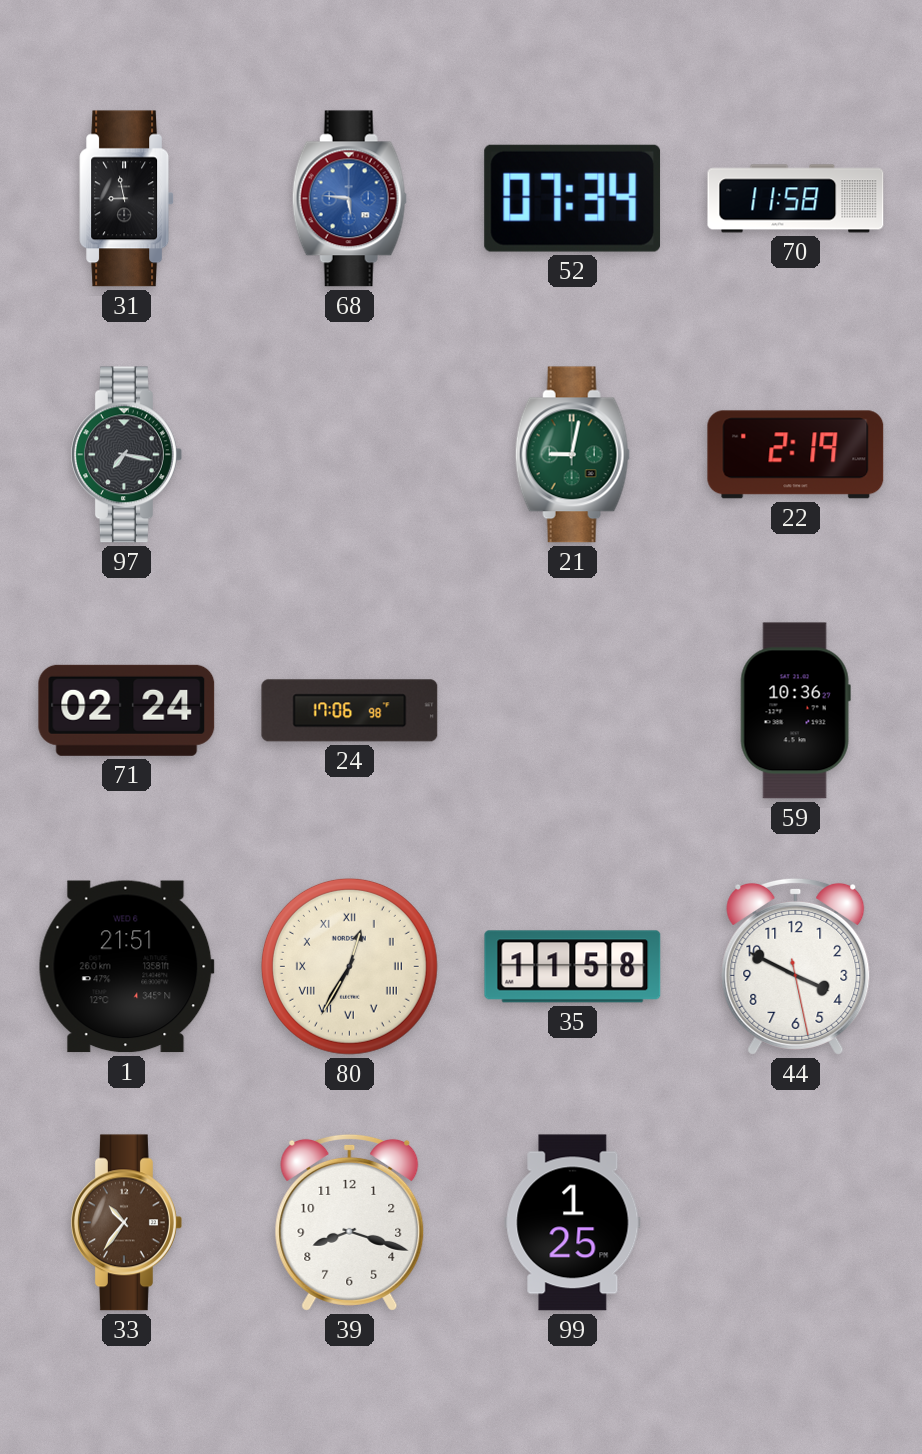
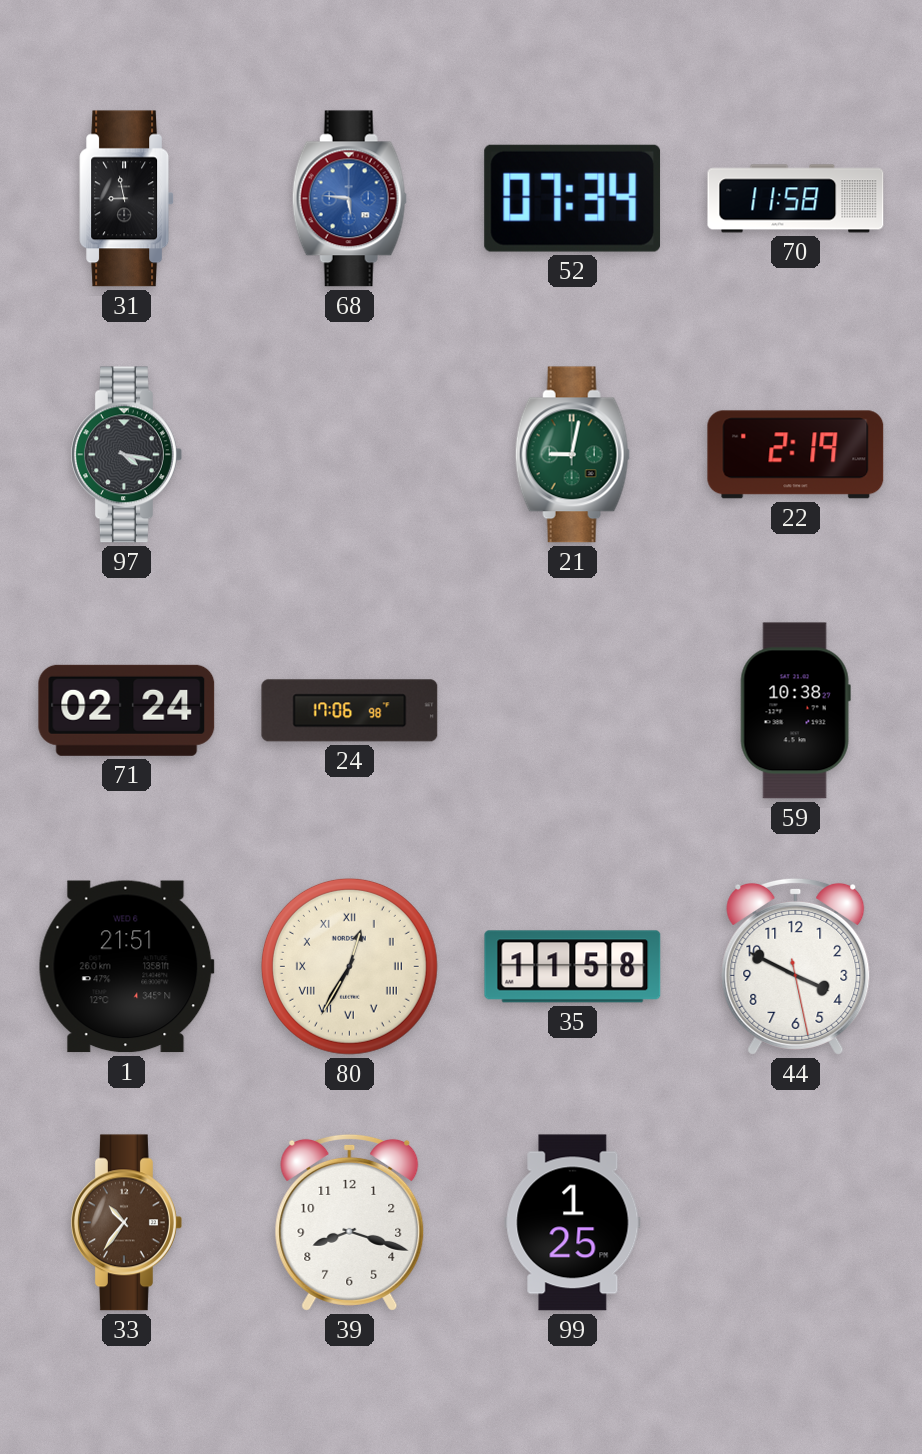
97: 7:17 -> 4:17
59: 10:36 -> 10:38
